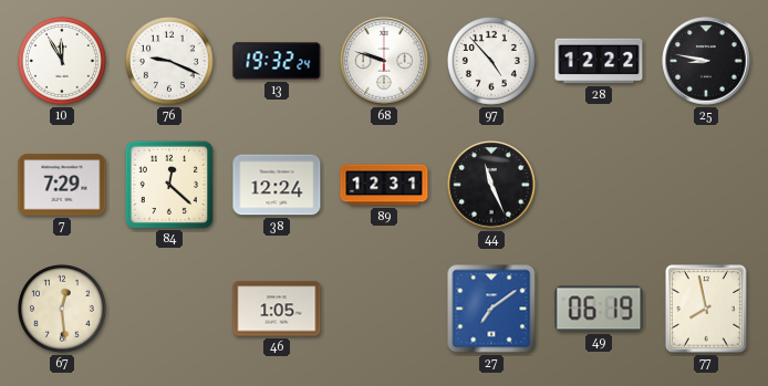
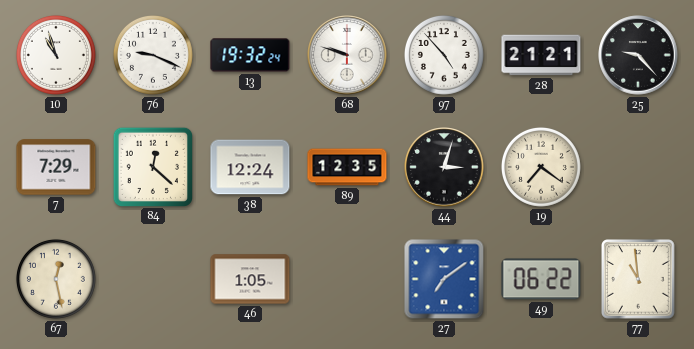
10: 11:55 -> 10:57
28: 12:22 -> 21:21
25: 8:47 -> 9:23
89: 12:31 -> 12:35
44: 11:26 -> 3:03
19: none -> 7:21
67: 12:29 -> 12:28
49: 06:19 -> 06:22
77: 7:58 -> 10:59
